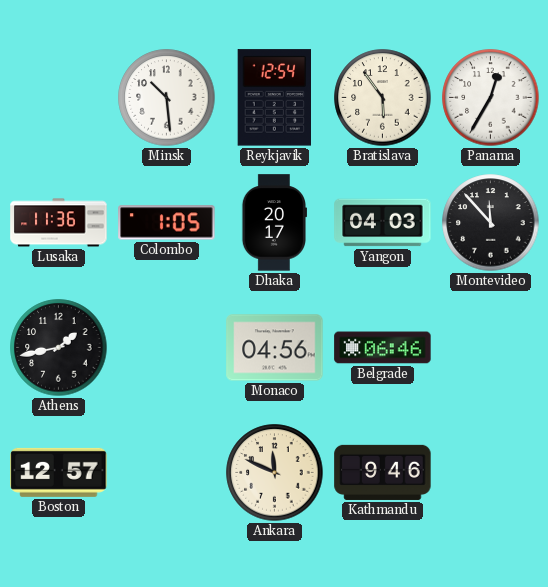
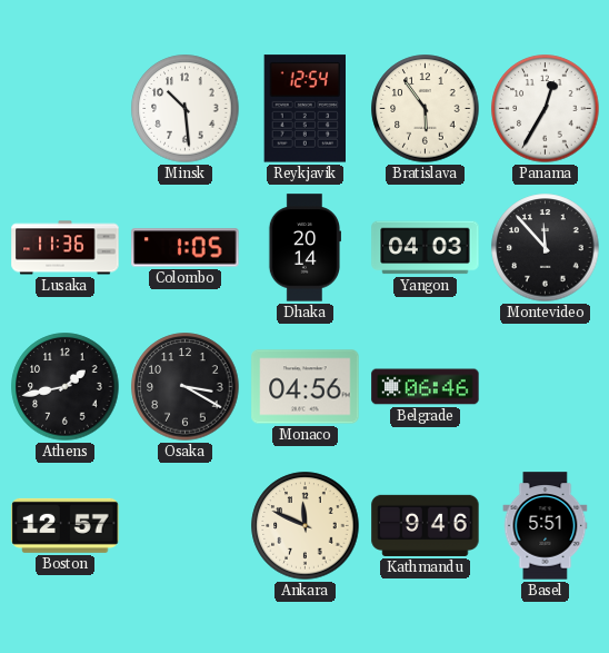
Dhaka: 20:17 -> 20:14
Osaka: none -> 3:20
Basel: none -> 5:51
